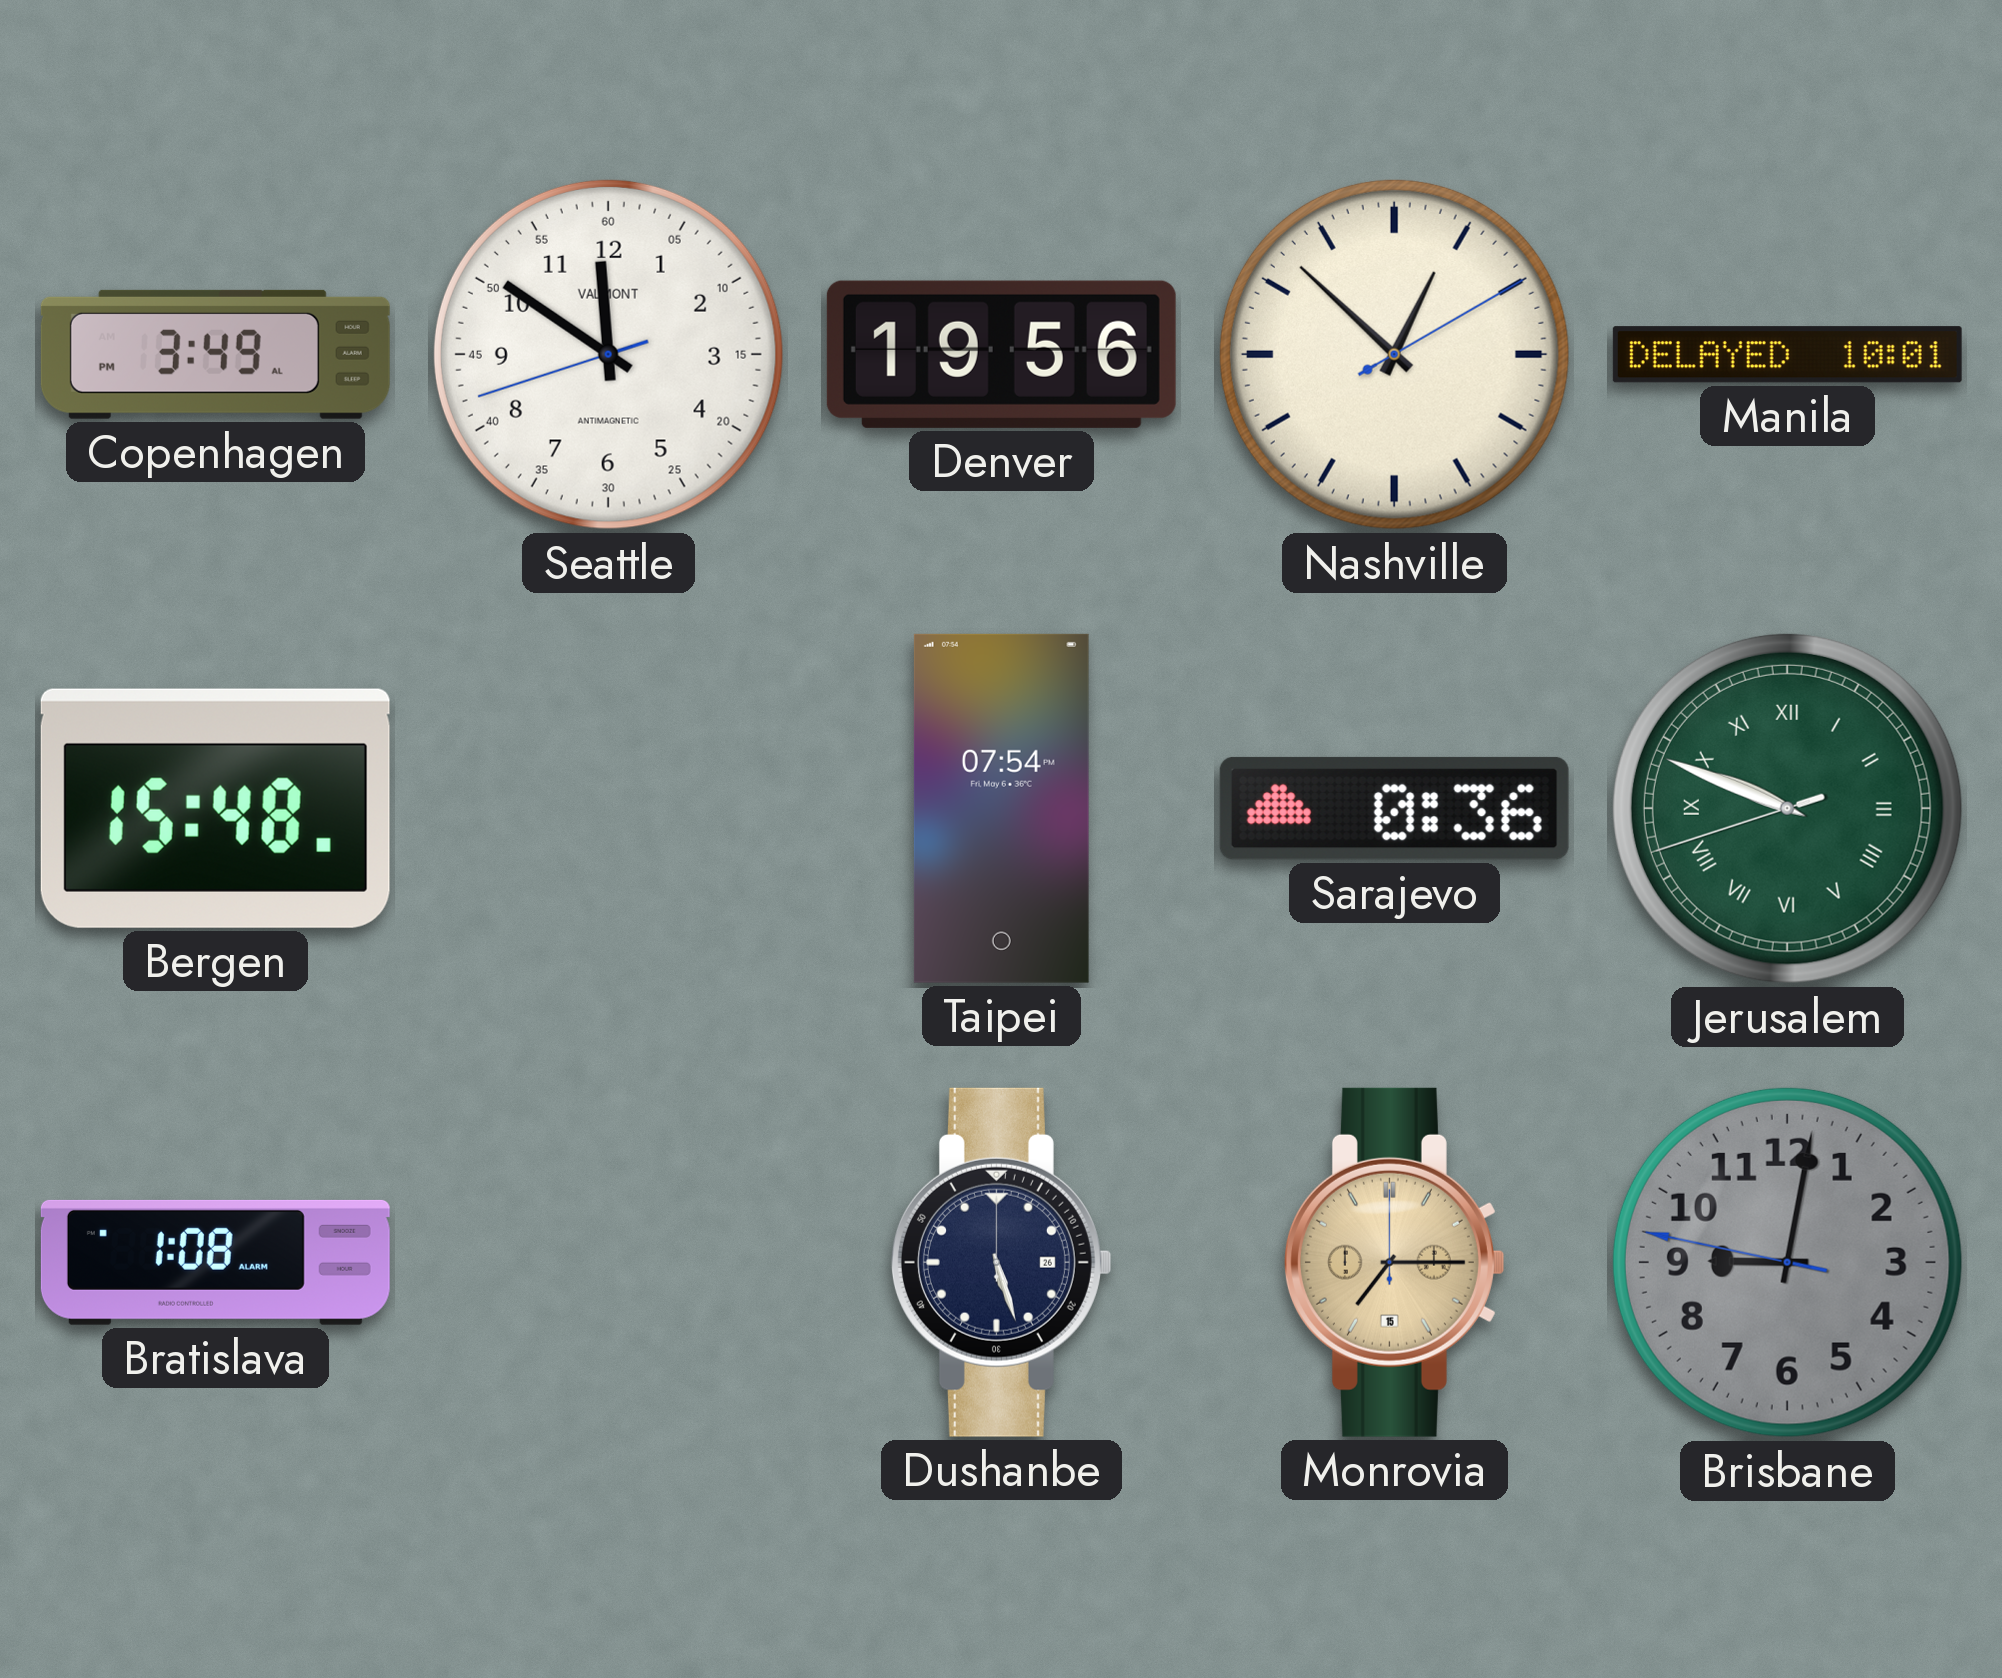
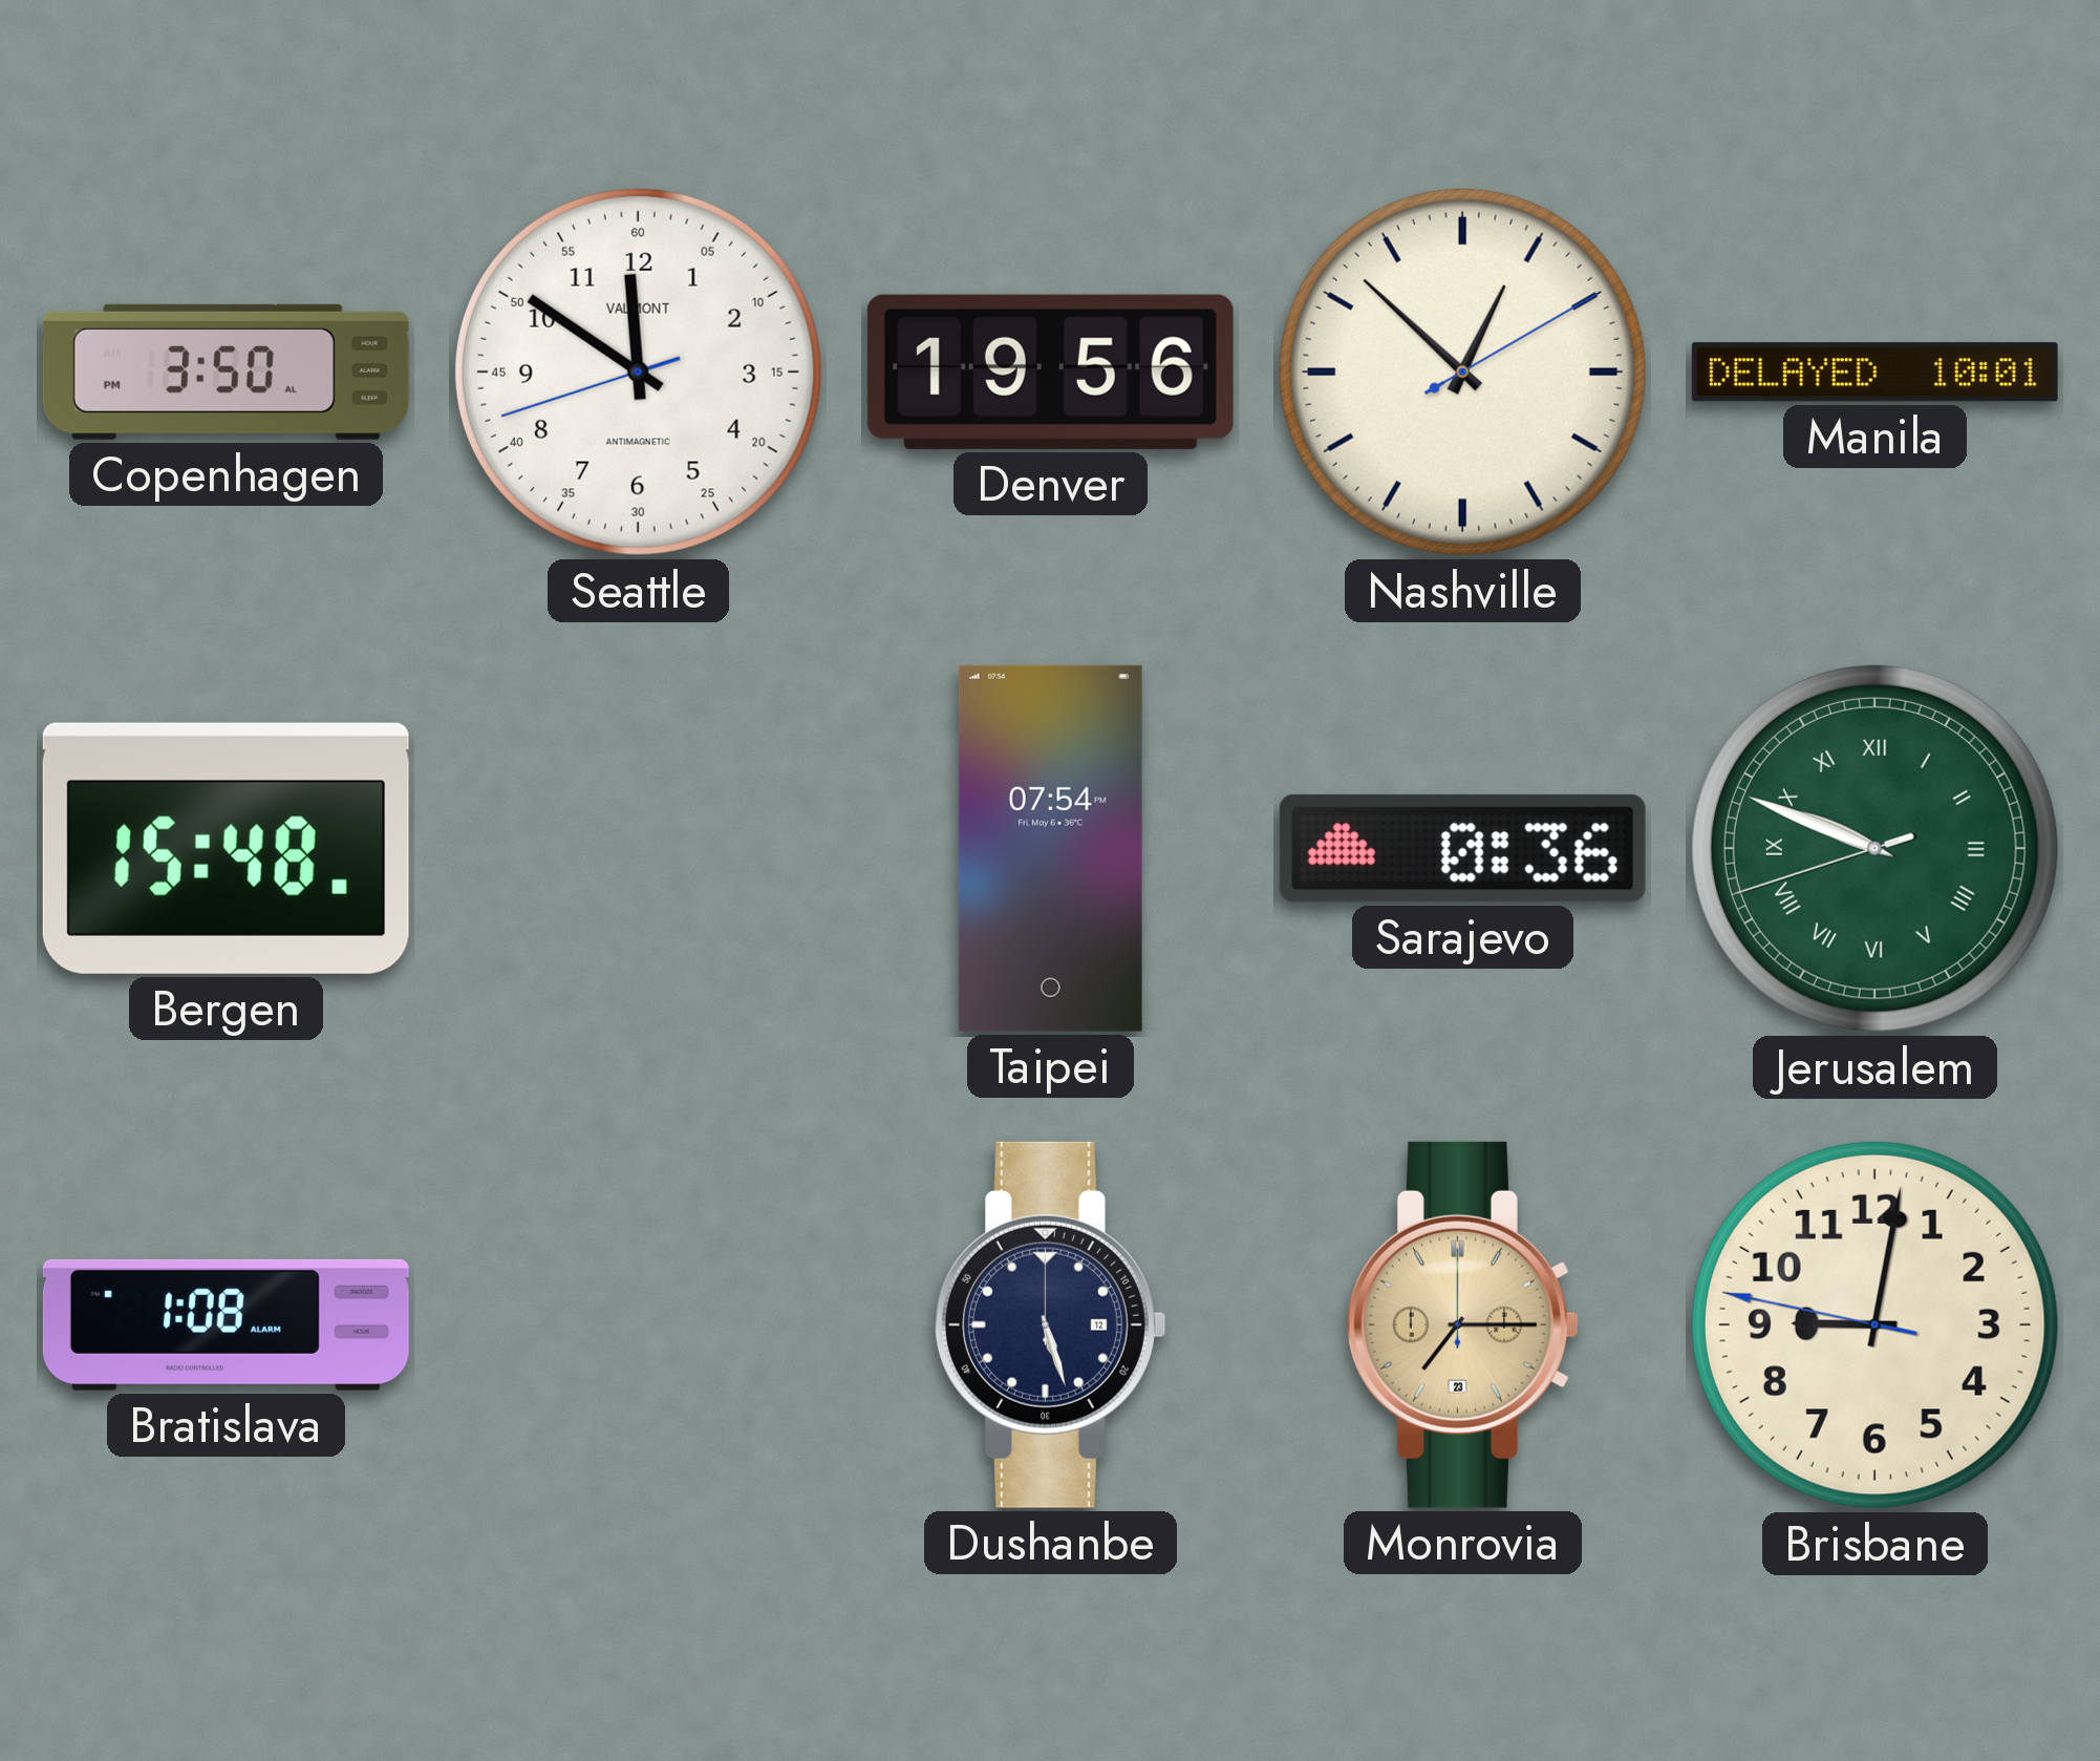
Copenhagen: 3:49 -> 3:50
Dushanbe date: 26 -> 12
Monrovia date: 15 -> 23
Brisbane dial: grey -> cream
